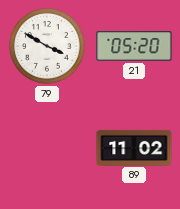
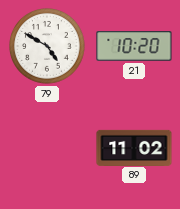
79: 3:50 -> 4:50
21: 05:20 -> 10:20
